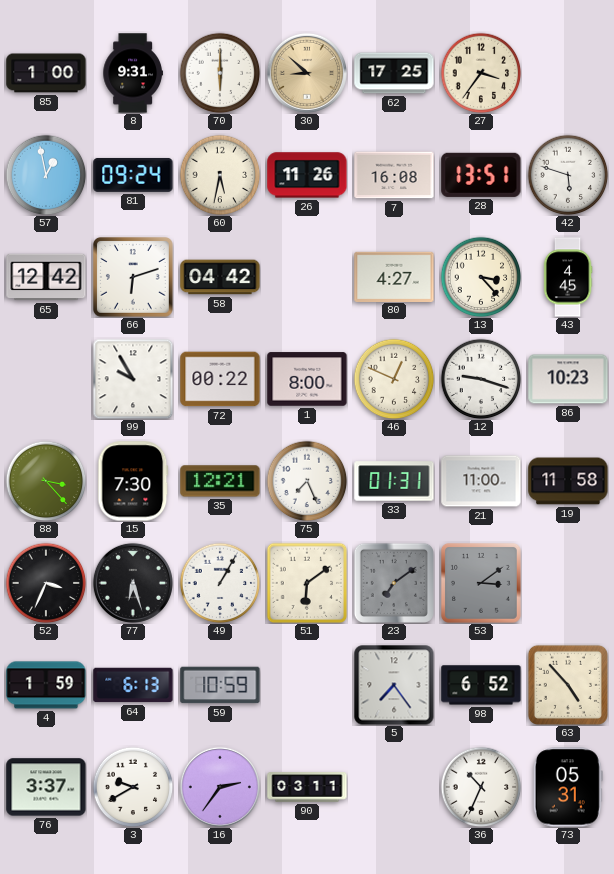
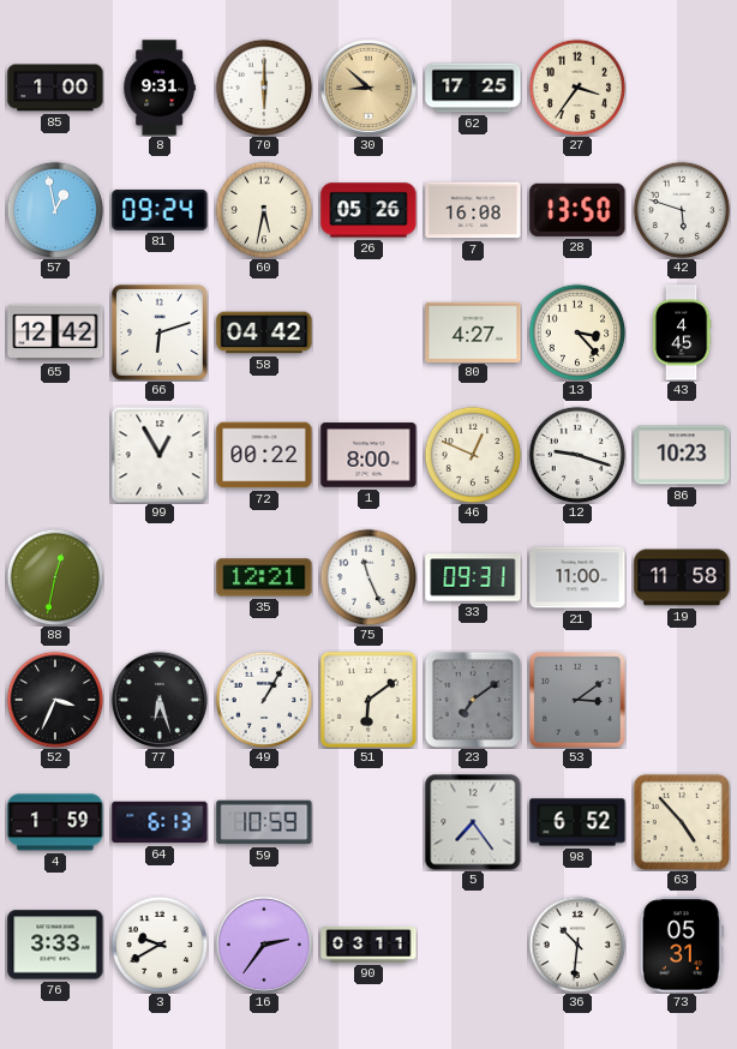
26: 11:26 -> 05:26
28: 13:51 -> 13:50
99: 9:55 -> 12:55
88: 3:23 -> 12:32
15: 7:30 -> none
75: 7:26 -> 11:26
33: 01:31 -> 09:31
76: 3:37 -> 3:33
36: 10:34 -> 10:31
